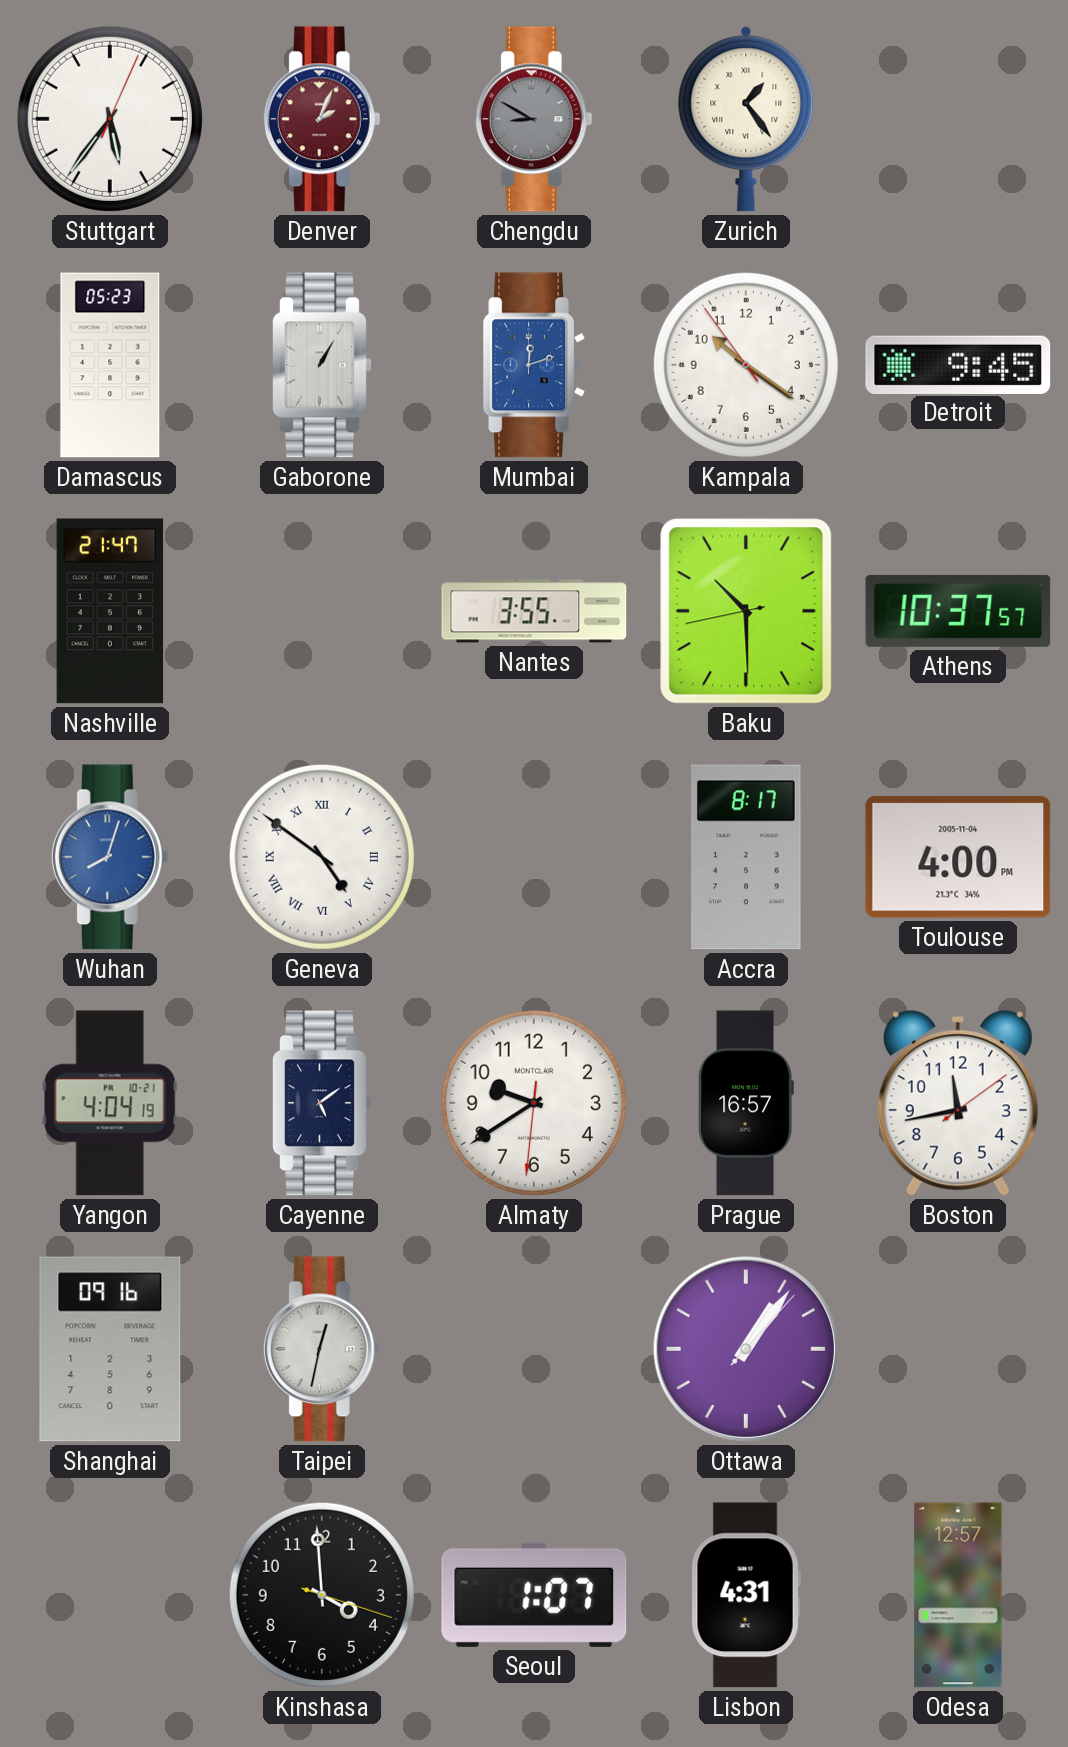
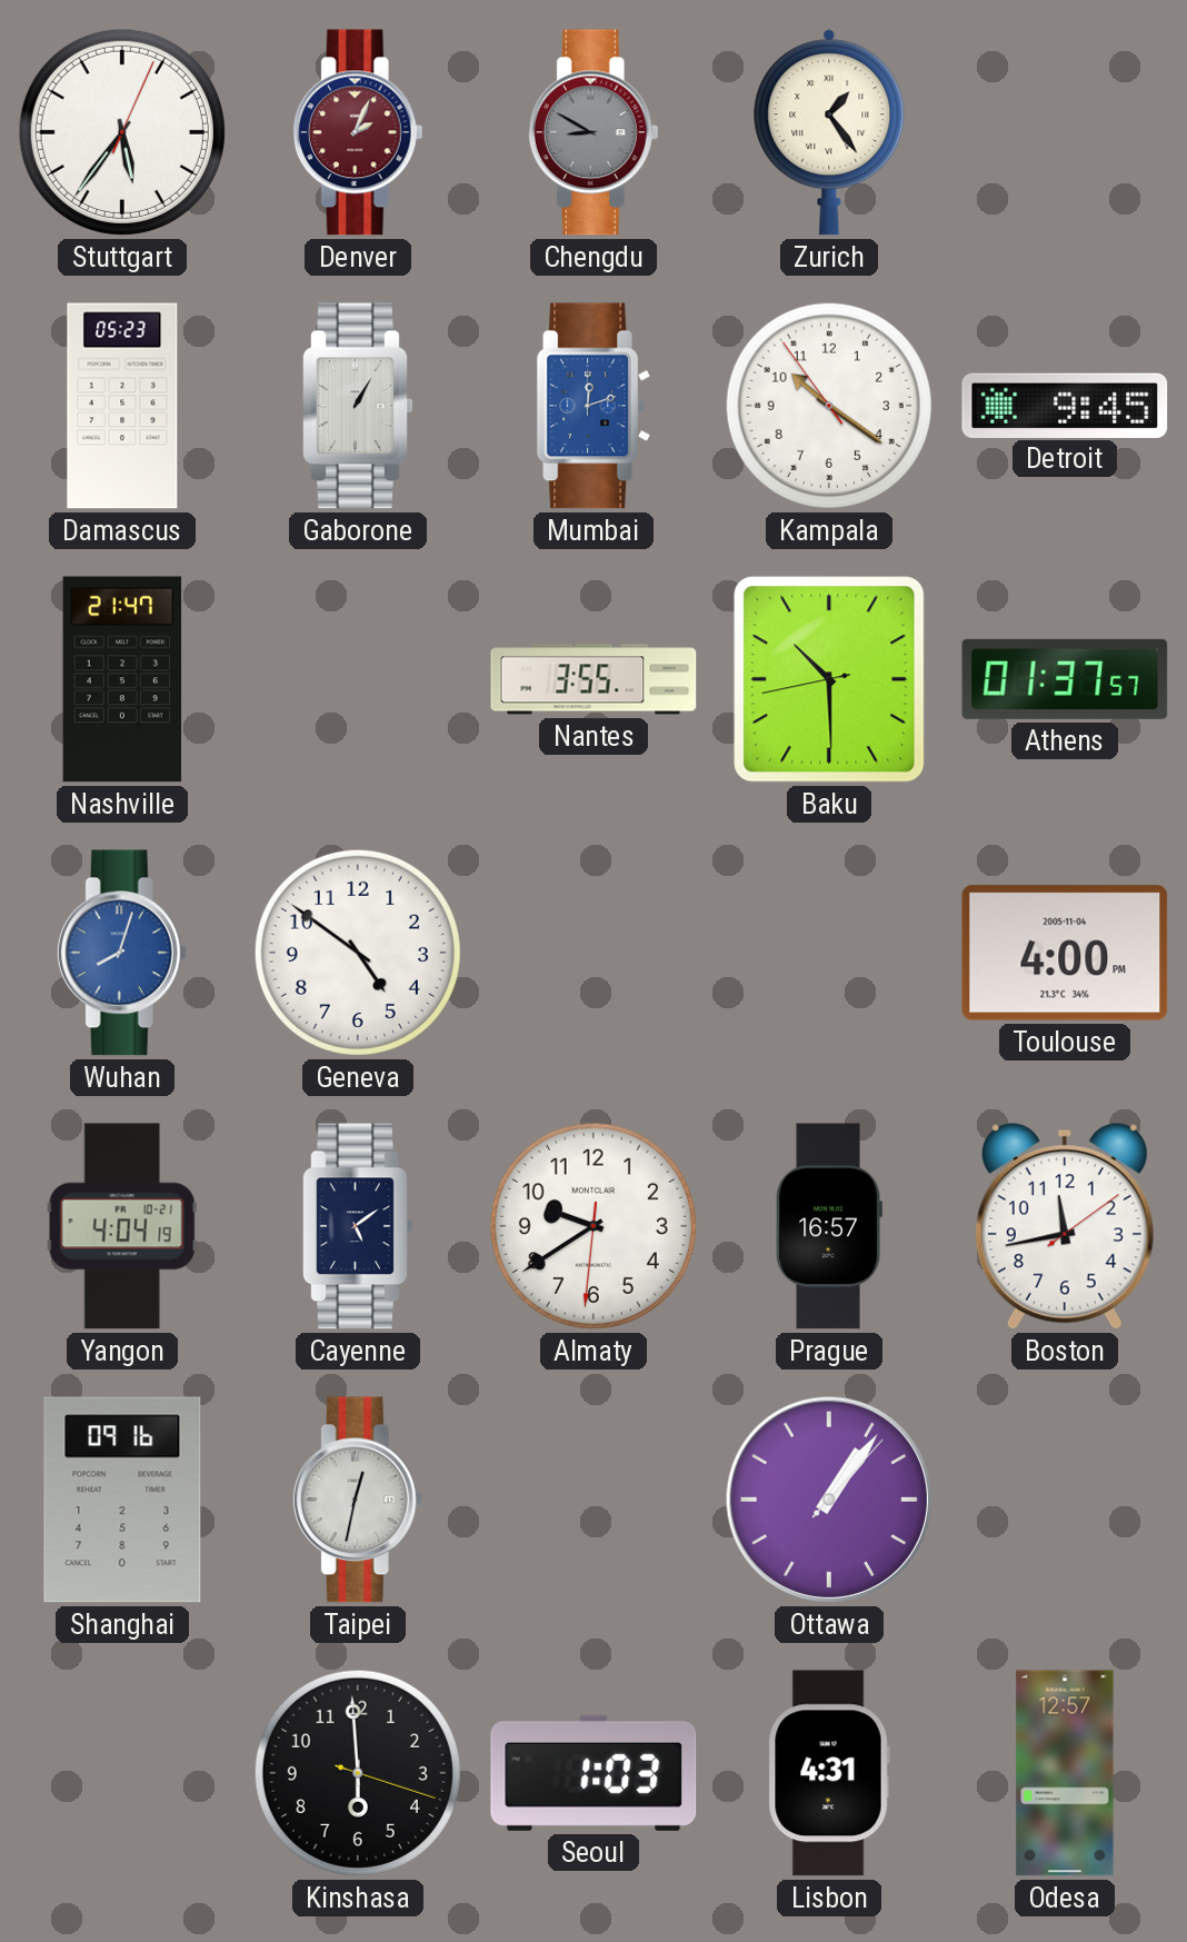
Athens: 10:37 -> 01:37
Geneva numerals: Roman -> Arabic
Accra: 8:17 -> none
Kinshasa: 3:59 -> 5:59
Seoul: 1:07 -> 1:03
